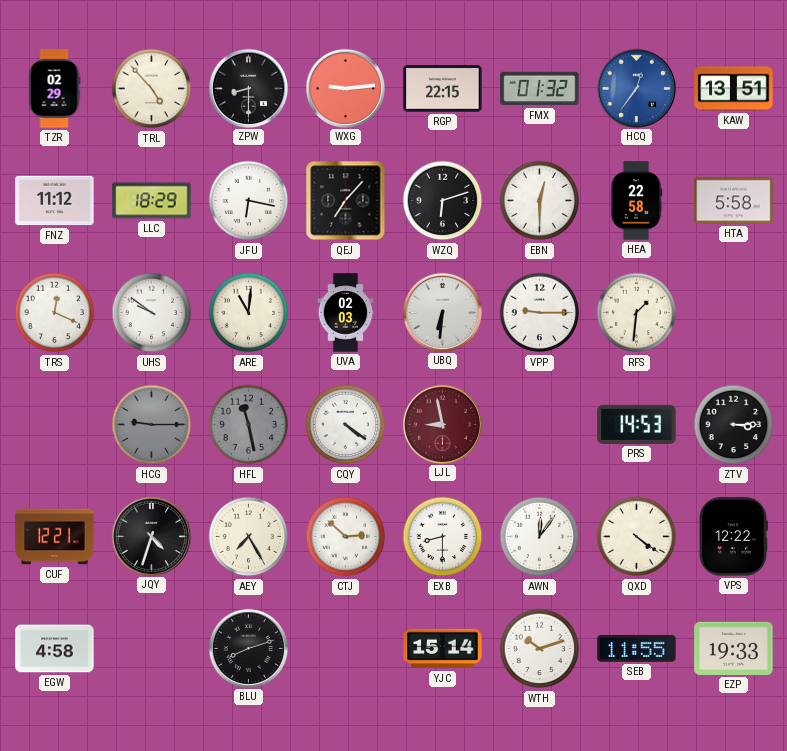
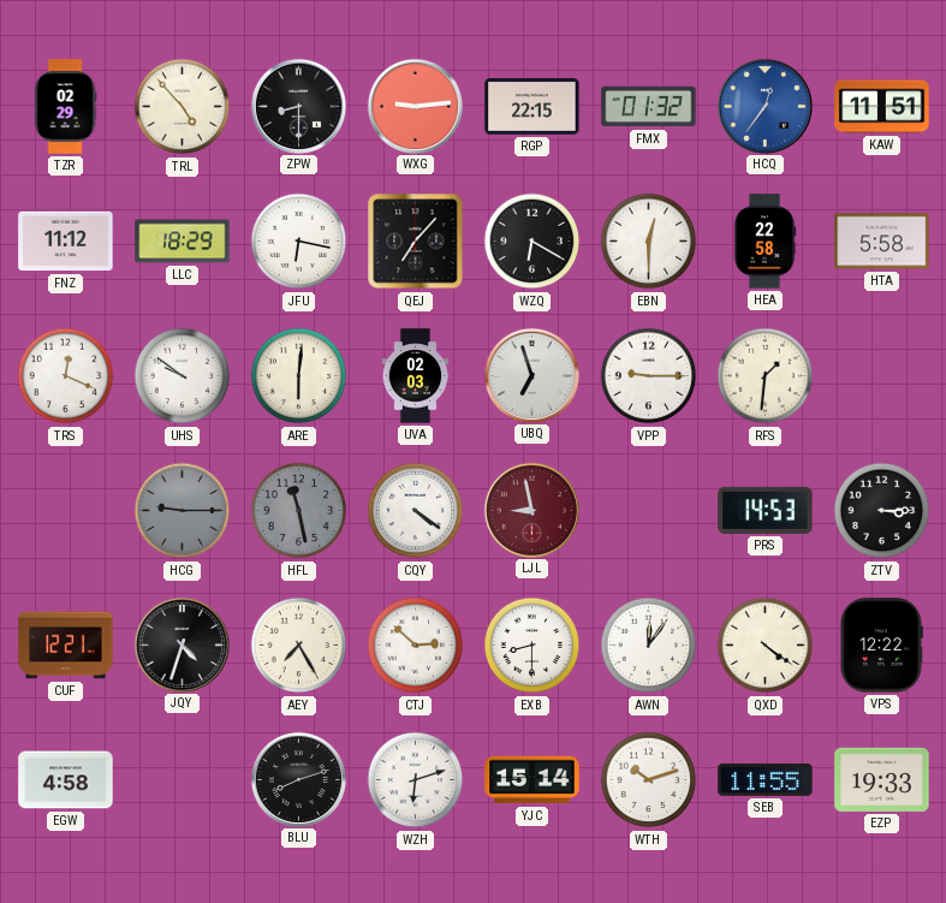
KAW: 13:51 -> 11:51
WZQ: 6:12 -> 6:20
ARE: 11:01 -> 6:01
UBQ: 6:31 -> 6:57
WZH: none -> 6:12
